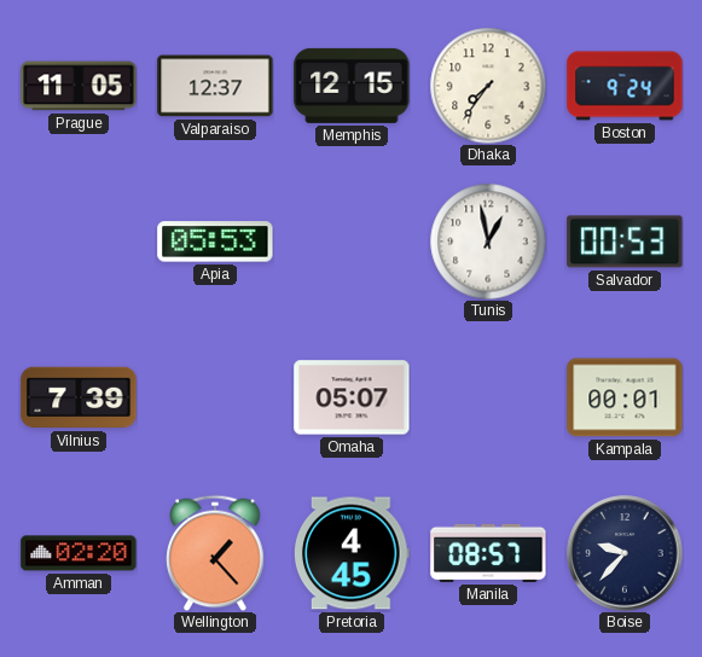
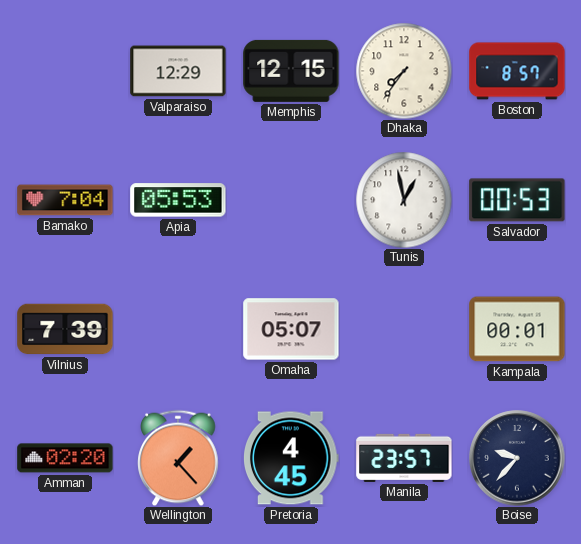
Prague: 11:05 -> none
Valparaiso: 12:37 -> 12:29
Boston: 9:24 -> 8:57
Bamako: none -> 7:04
Manila: 08:57 -> 23:57
